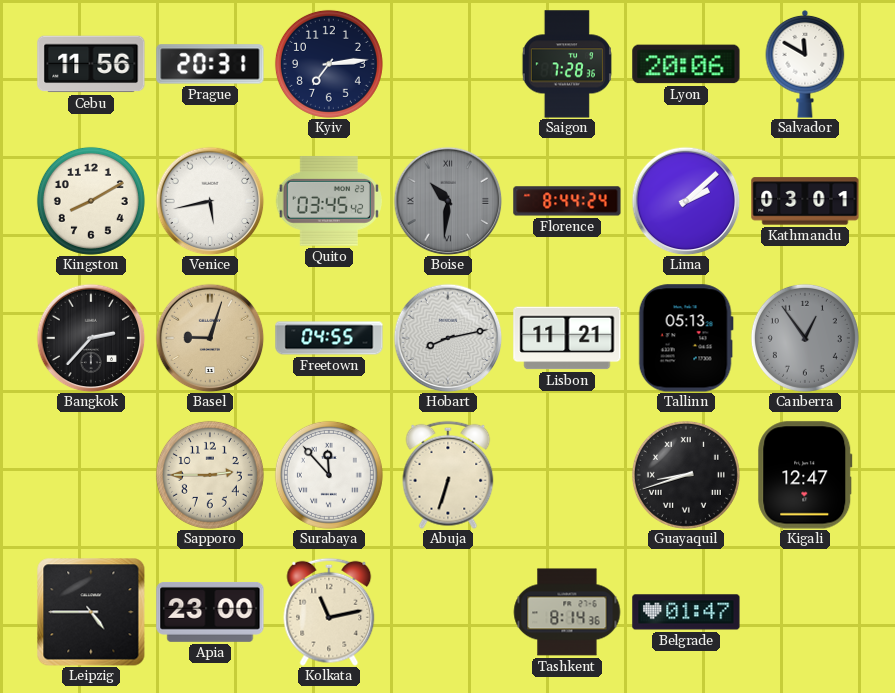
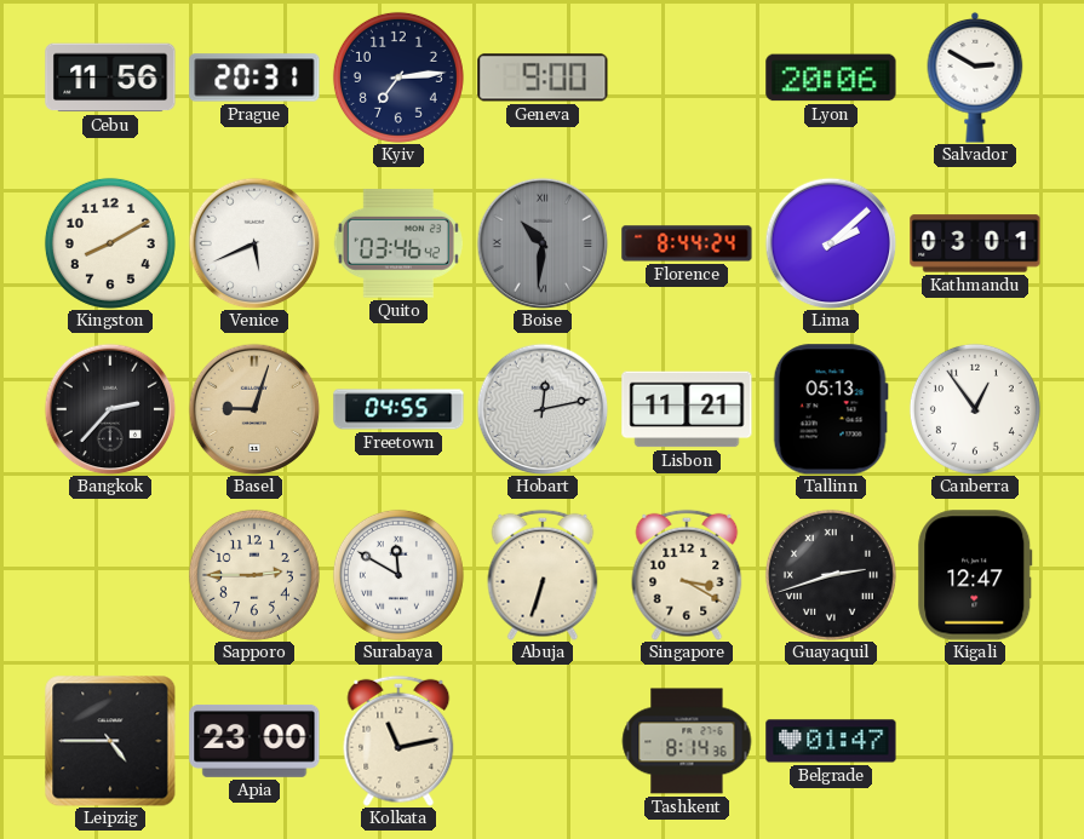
Geneva: none -> 9:00
Saigon: 7:28 -> none
Salvador: 11:50 -> 2:50
Venice: 5:43 -> 5:41
Quito: 03:45 -> 03:46
Hobart: 8:13 -> 12:13
Canberra dial: grey -> white
Surabaya: 11:53 -> 11:50
Singapore: none -> 3:20
Guayaquil: 8:42 -> 2:42
